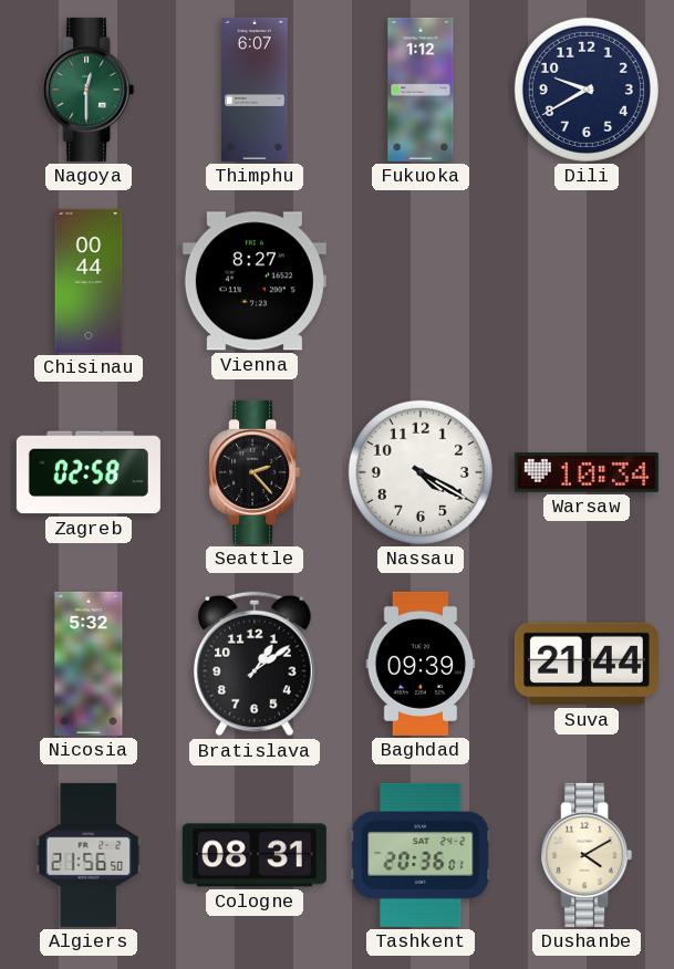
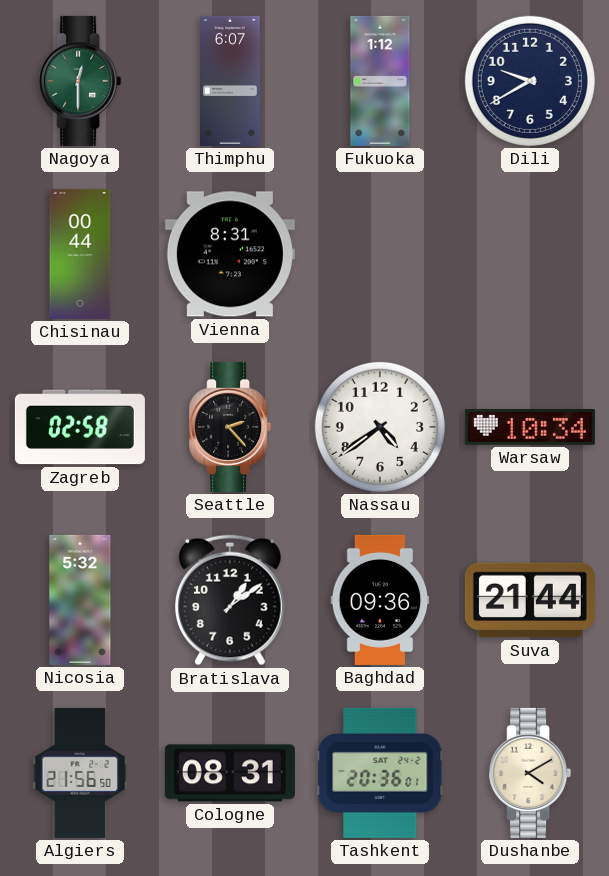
Vienna: 8:27 -> 8:31
Nassau: 4:20 -> 4:39
Baghdad: 09:39 -> 09:36
